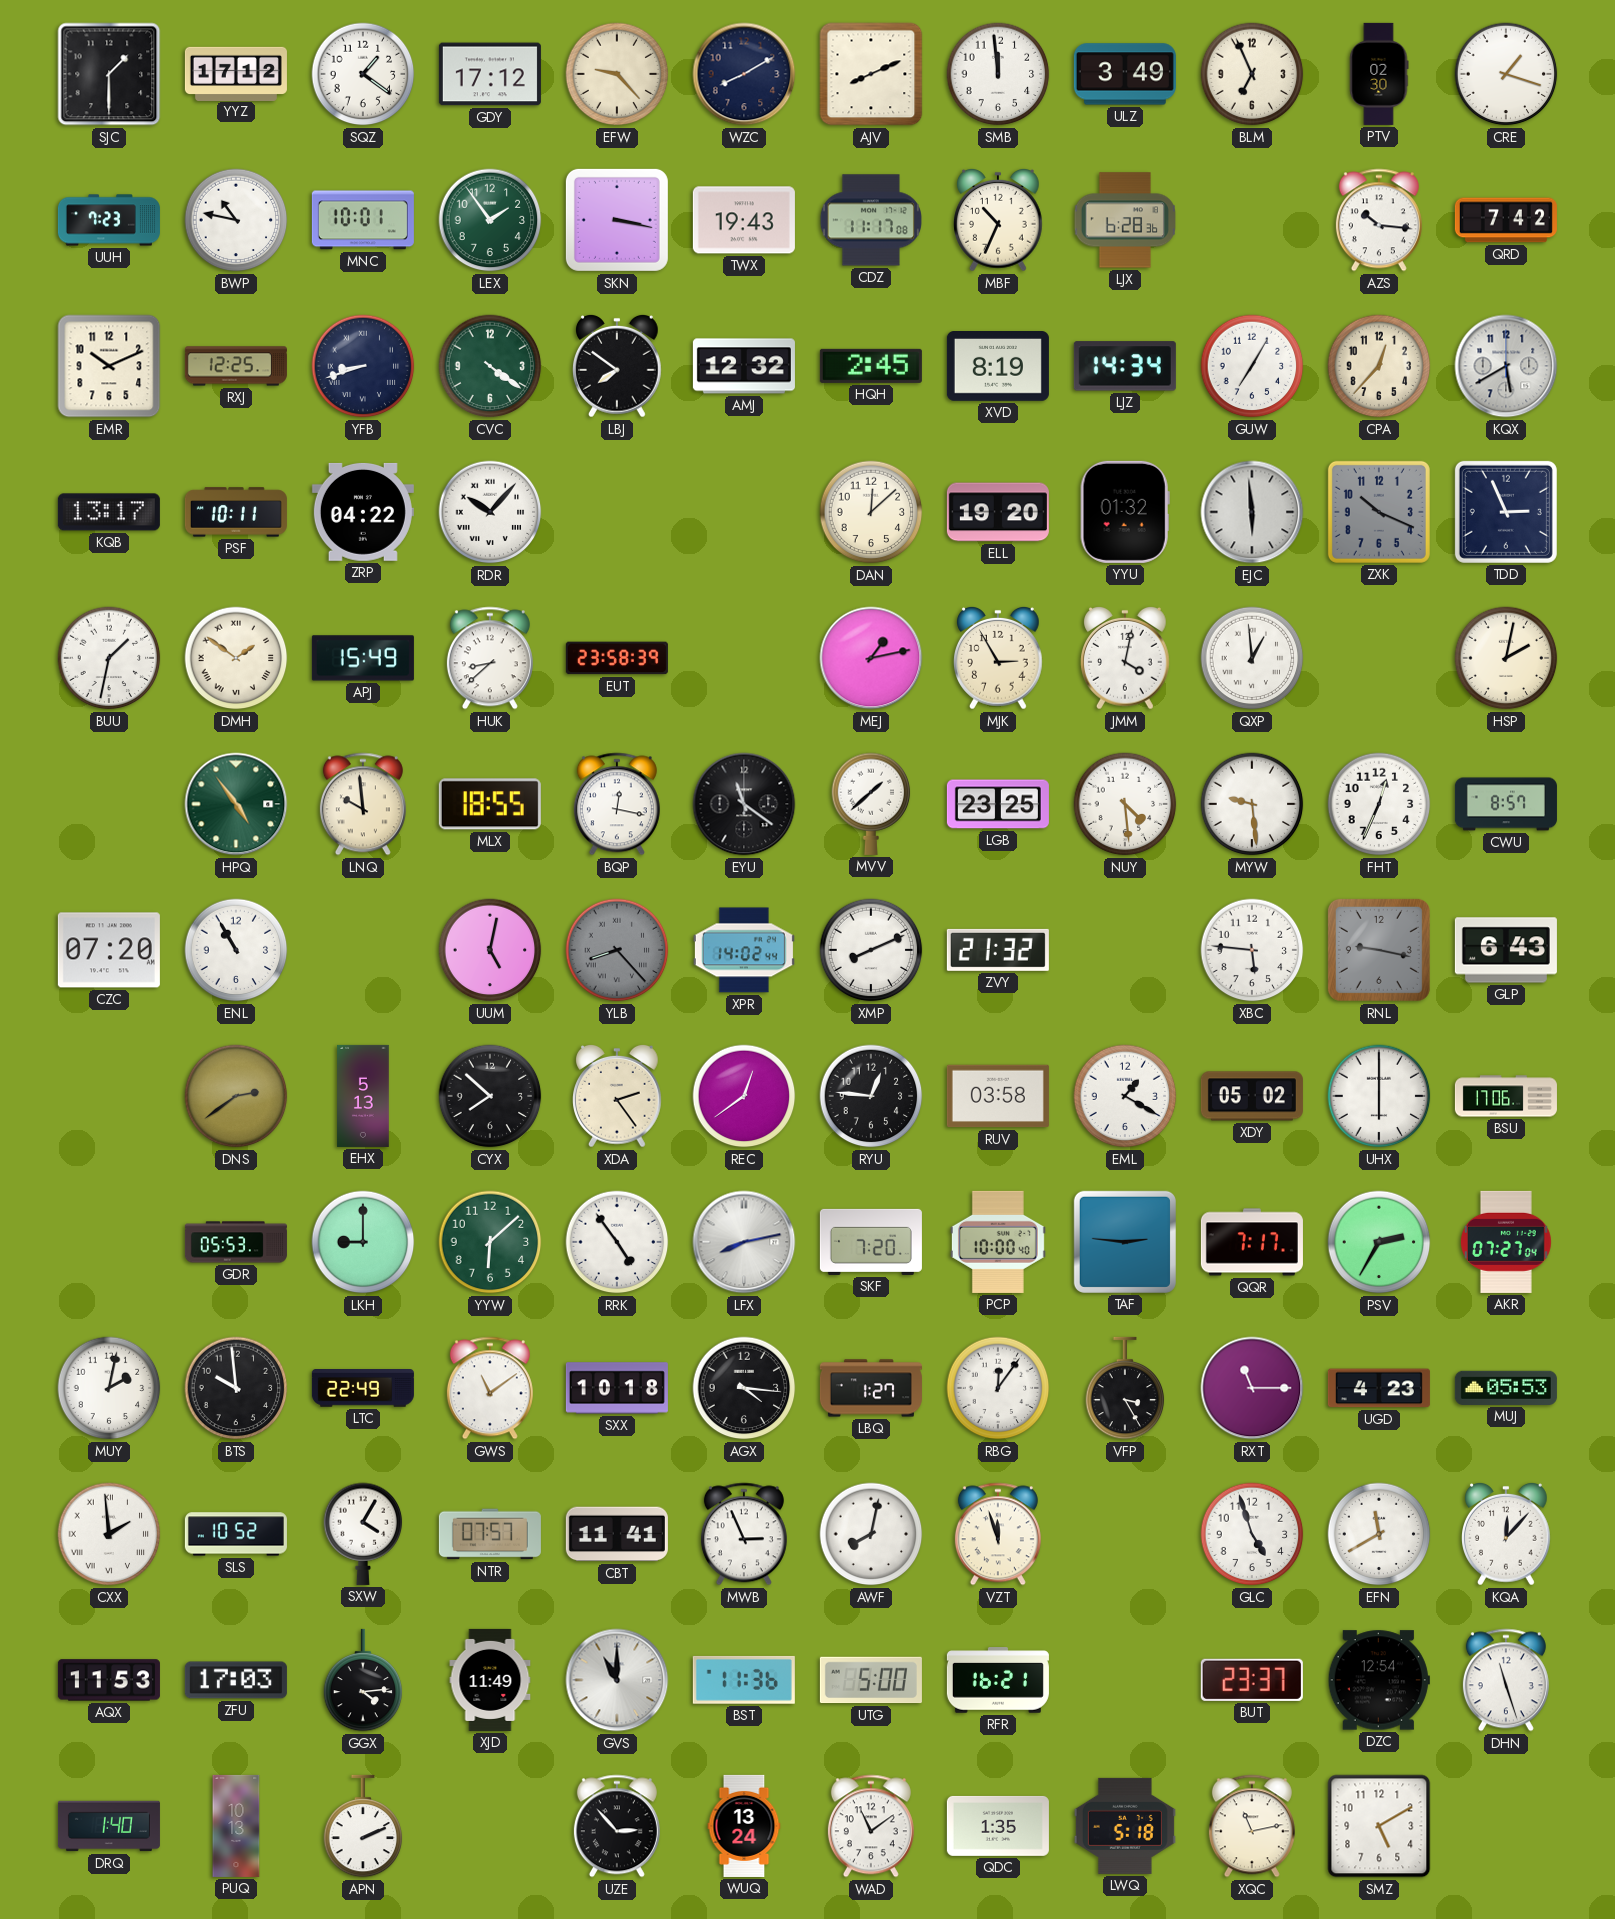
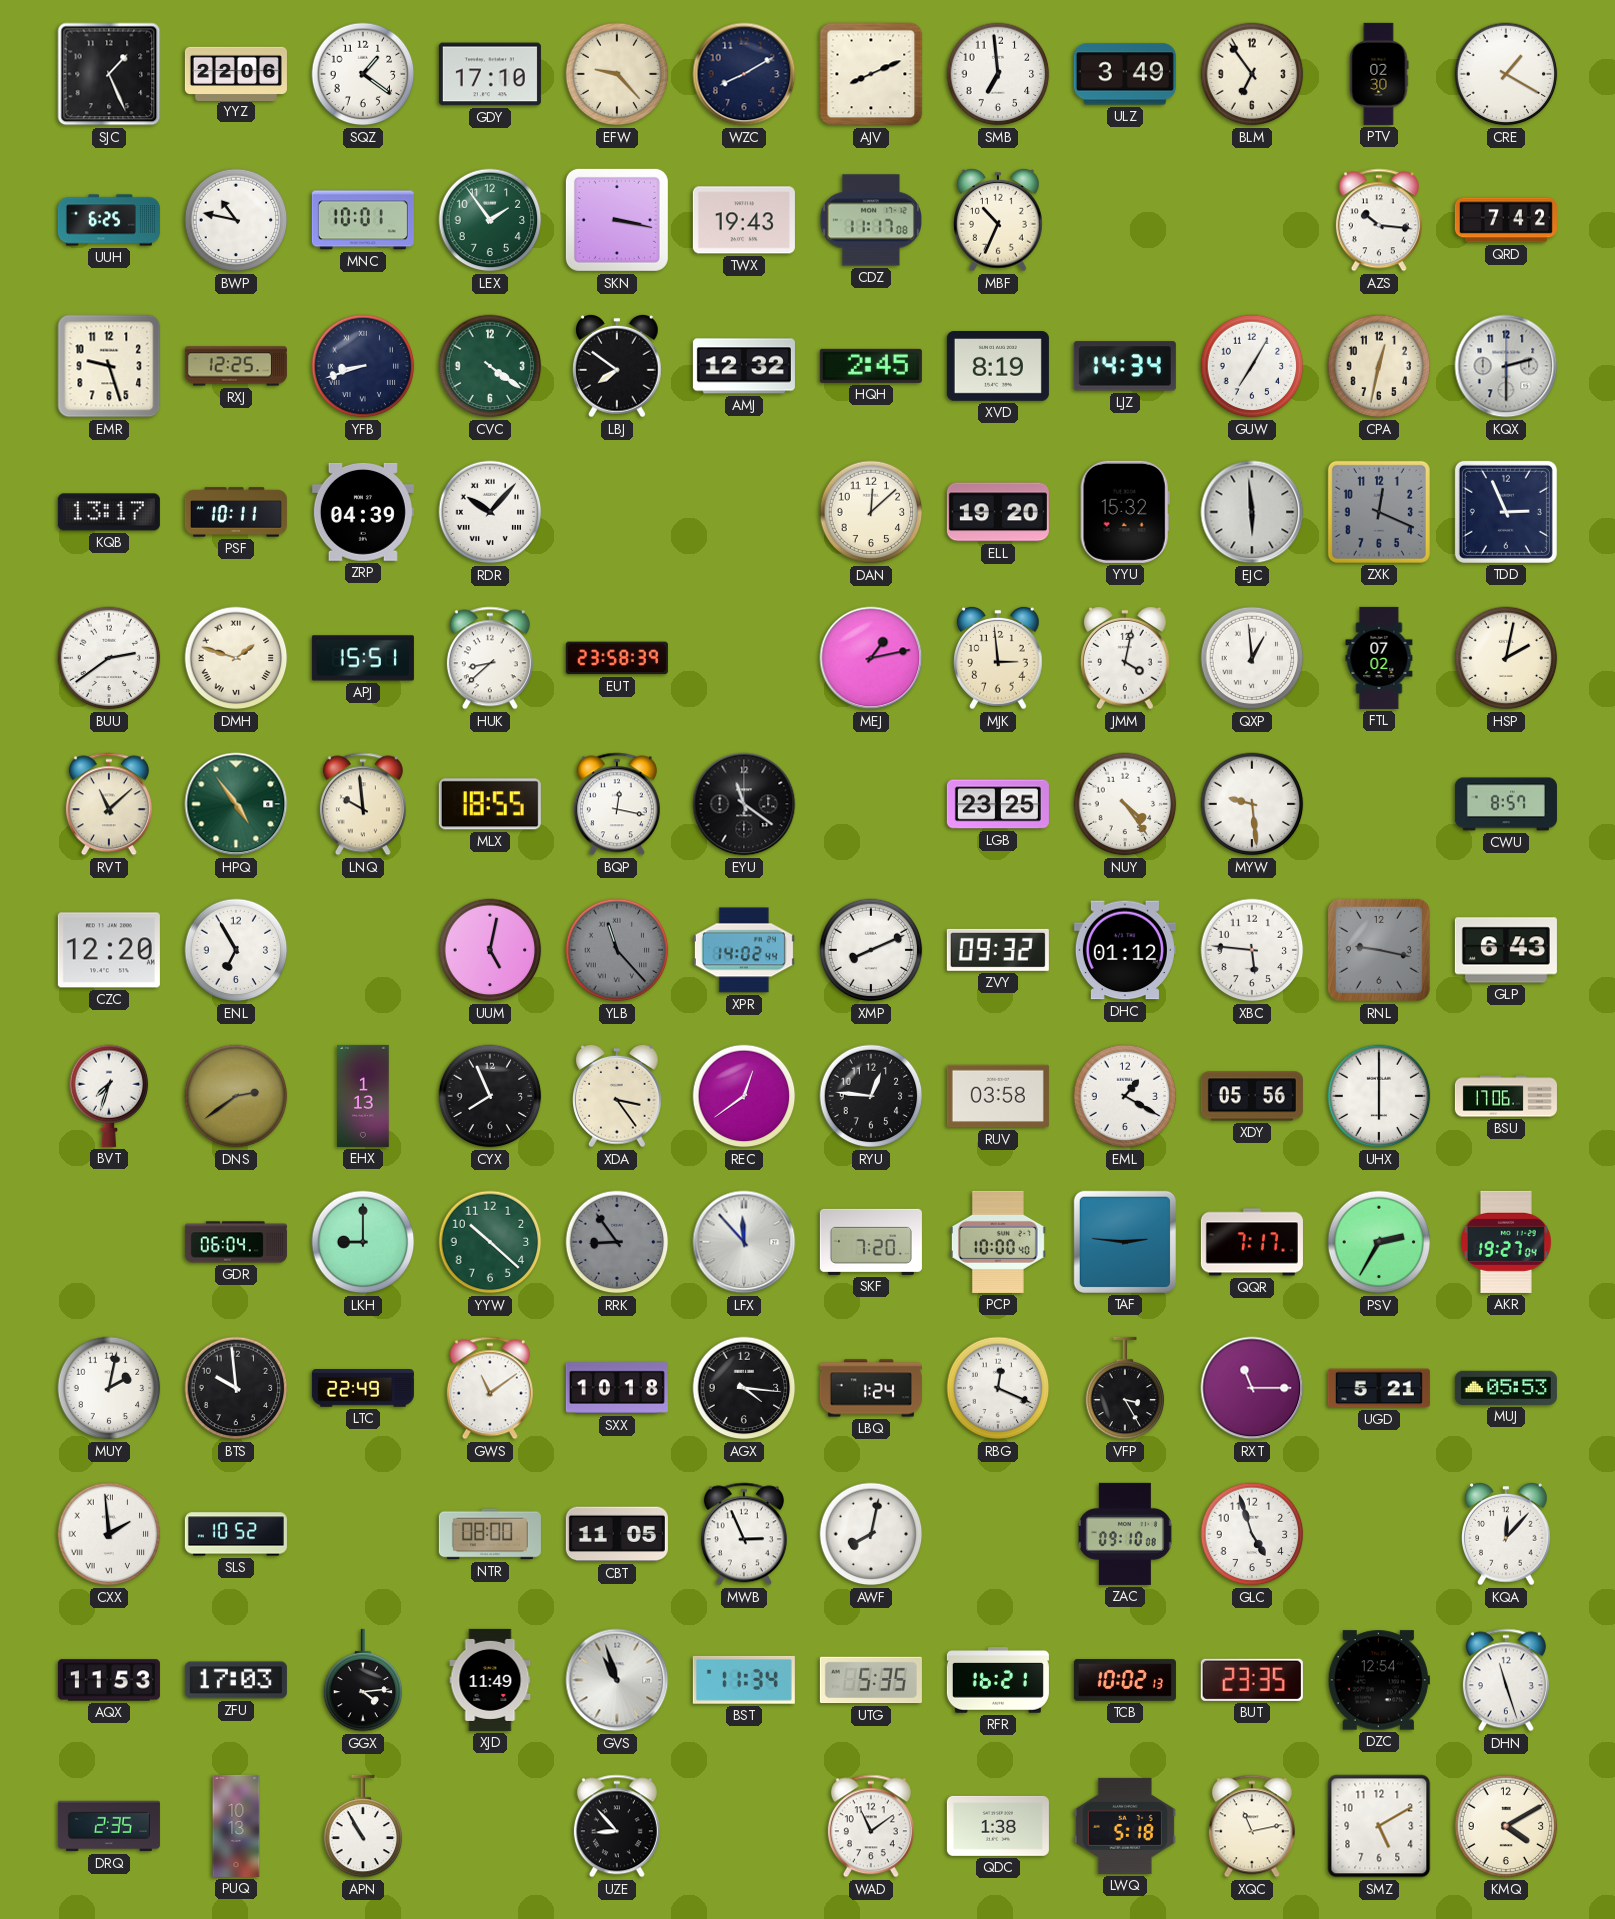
SJC: 1:30 -> 1:26
YYZ: 17:12 -> 22:06
GDY: 17:12 -> 17:10
SMB: 11:59 -> 6:59
BLM: 6:56 -> 6:54
CRE: 1:18 -> 1:20
UUH: 7:23 -> 6:25
LJX: 6:28 -> none
EMR: 10:11 -> 9:27
CPA: 12:37 -> 12:32
KQX: 5:40 -> 2:30
ZRP: 04:22 -> 04:39
YYU: 01:32 -> 15:32
ZXK: 10:19 -> 12:19
BUU: 1:32 -> 2:39
DMH: 1:51 -> 1:48
APJ: 15:49 -> 15:51
MJK: 2:55 -> 2:59
FTL: none -> 07:02
RVT: none -> 11:08
MVV: 1:38 -> none
NUY: 4:29 -> 4:24
FHT: 12:34 -> none
CZC: 07:20 -> 12:20
ENL: 10:55 -> 6:55
YLB: 8:23 -> 11:23
ZVY: 21:32 -> 09:32
DHC: none -> 01:12
BVT: none -> 7:33
EHX: 5:13 -> 1:13
CYX: 7:52 -> 7:56
XDA: 2:24 -> 3:24
XDY: 05:02 -> 05:56
GDR: 05:53 -> 06:04
YYW: 6:08 -> 10:22
RRK: 4:54 -> 8:54
RRK dial: white -> grey
LFX: 8:13 -> 11:53
AKR: 07:27 -> 19:27
LBQ: 1:27 -> 1:24
RBG: 12:06 -> 12:19
UGD: 4:23 -> 5:21
SXW: 4:05 -> none
NTR: 07:57 -> 08:00
CBT: 11:41 -> 11:05
VZT: 11:57 -> none
ZAC: none -> 09:10
EFN: 11:40 -> none
GVS: 11:00 -> 10:57
BST: 11:36 -> 11:34
UTG: 5:00 -> 5:35
TCB: none -> 10:02
BUT: 23:37 -> 23:35
DRQ: 1:40 -> 2:35
APN: 2:11 -> 10:55
UZE: 2:53 -> 8:53
WUQ: 13:24 -> none
QDC: 1:35 -> 1:38
KMQ: none -> 4:10
